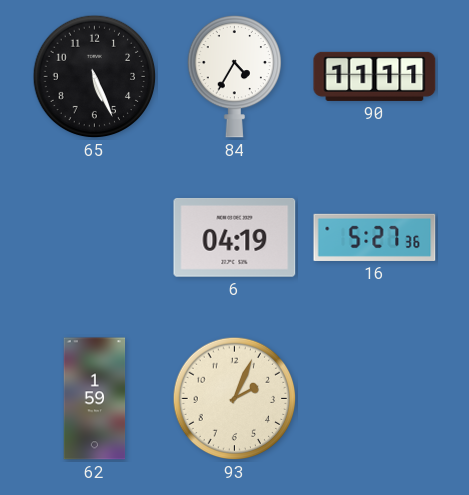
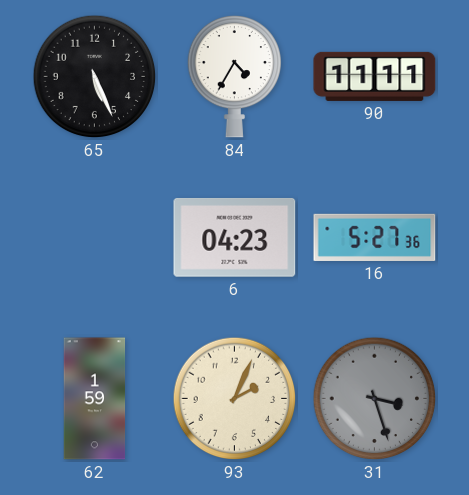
6: 04:19 -> 04:23
31: none -> 3:27
